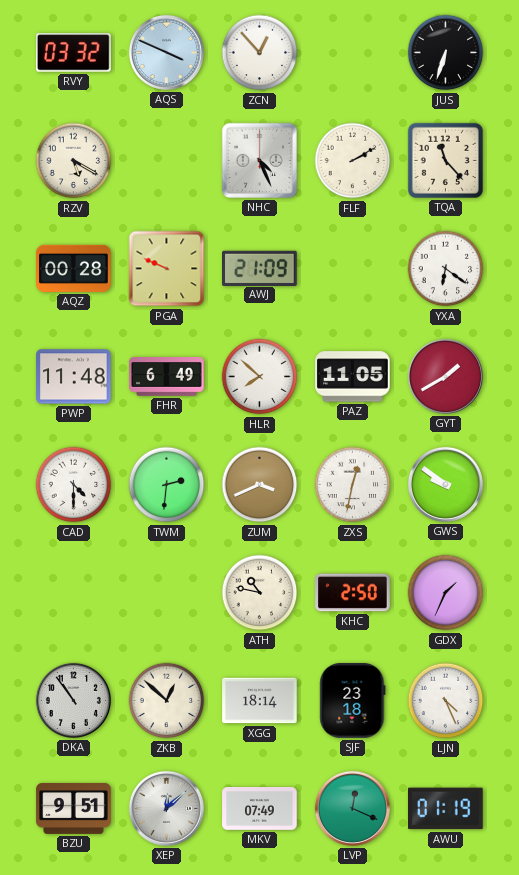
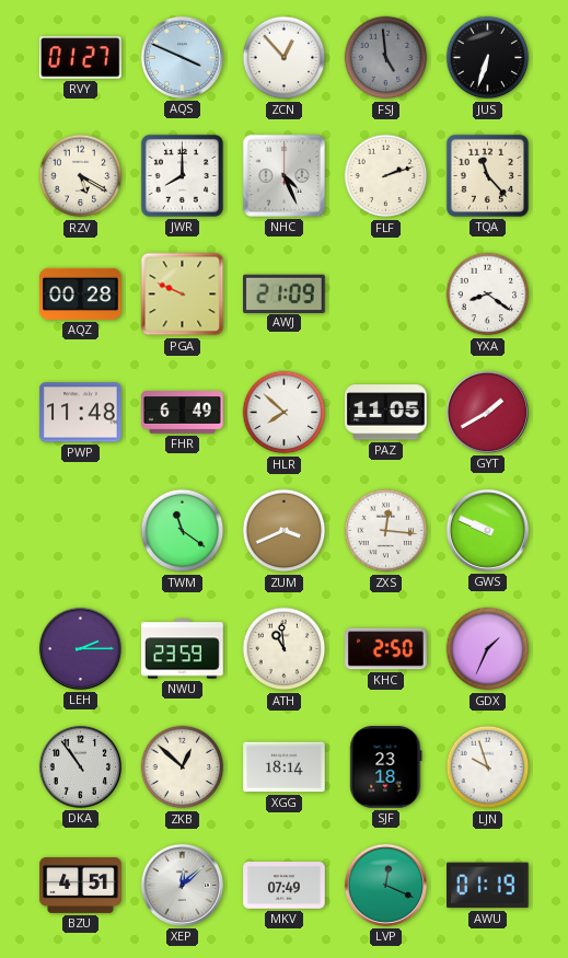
RVY: 03:32 -> 01:27
FSJ: none -> 4:59
JWR: none -> 8:00
FLF: 2:10 -> 2:12
YXA: 6:21 -> 8:21
CAD: 4:30 -> none
TWM: 2:31 -> 11:21
ZXS: 12:32 -> 12:16
GWS: 9:51 -> 9:49
LEH: none -> 2:15
NWU: none -> 23:59
ATH: 10:47 -> 10:59
LJN: 4:26 -> 9:57
BZU: 9:51 -> 4:51
